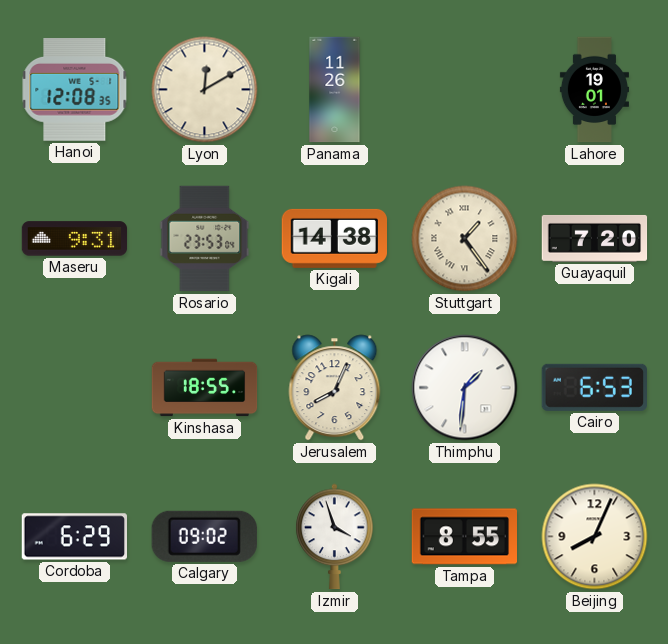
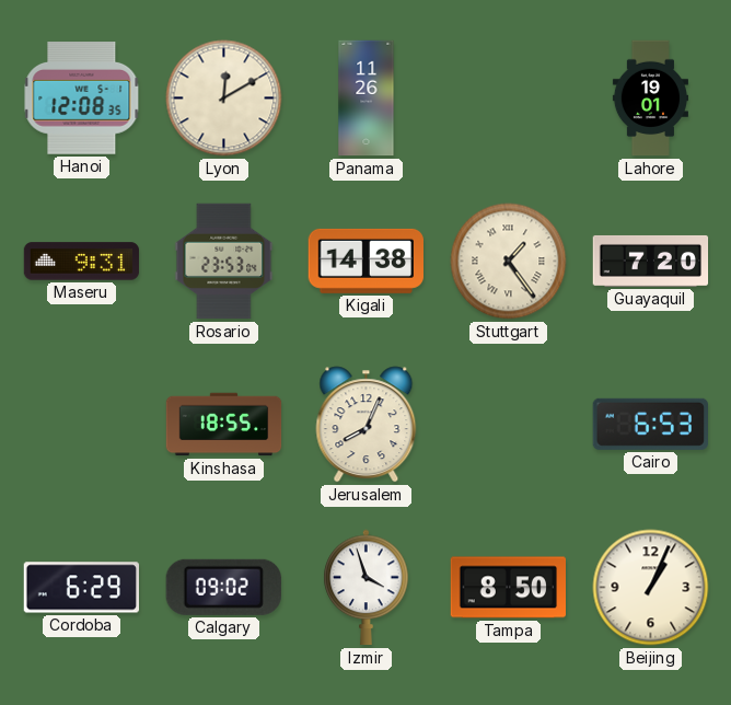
Thimphu: 1:31 -> none
Tampa: 8:55 -> 8:50
Beijing: 8:04 -> 1:04
